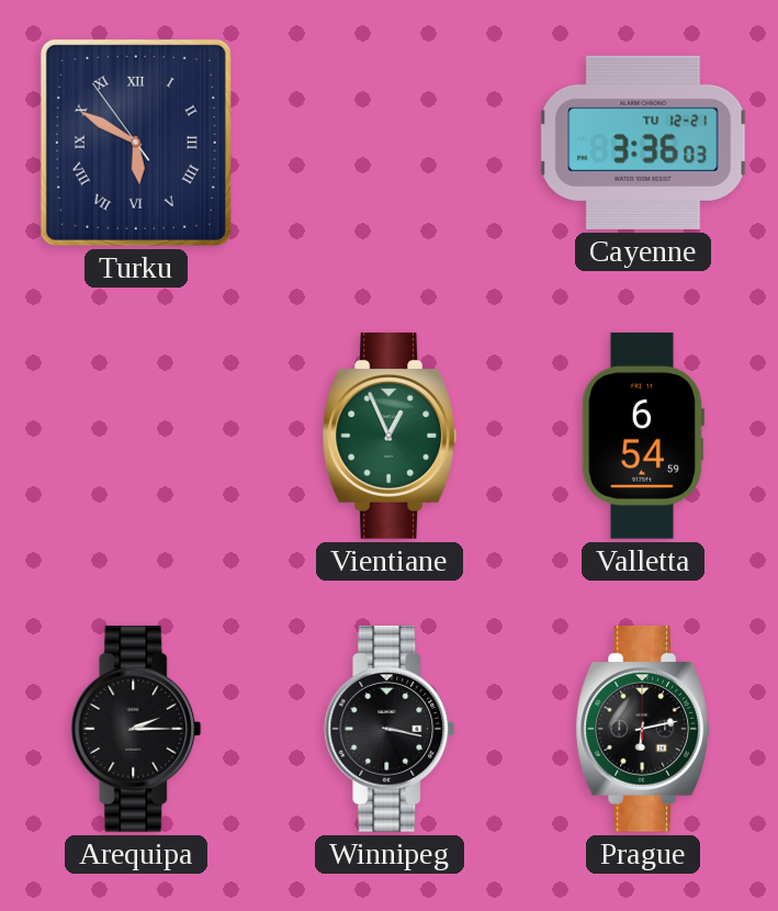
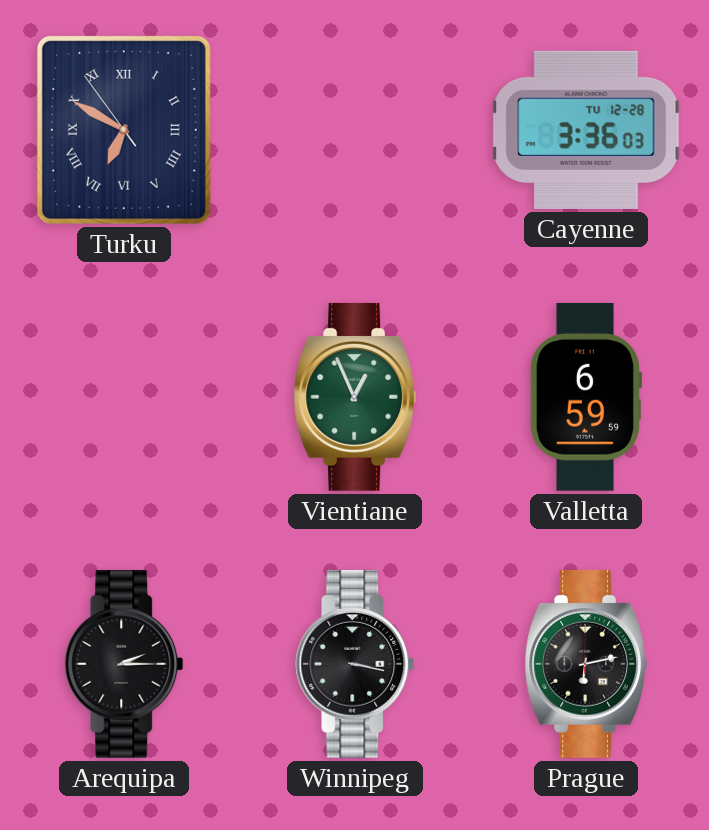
Turku: 5:49 -> 6:49
Cayenne date: TU 12-21 -> TU 12-28
Valletta: 6:54 -> 6:59
